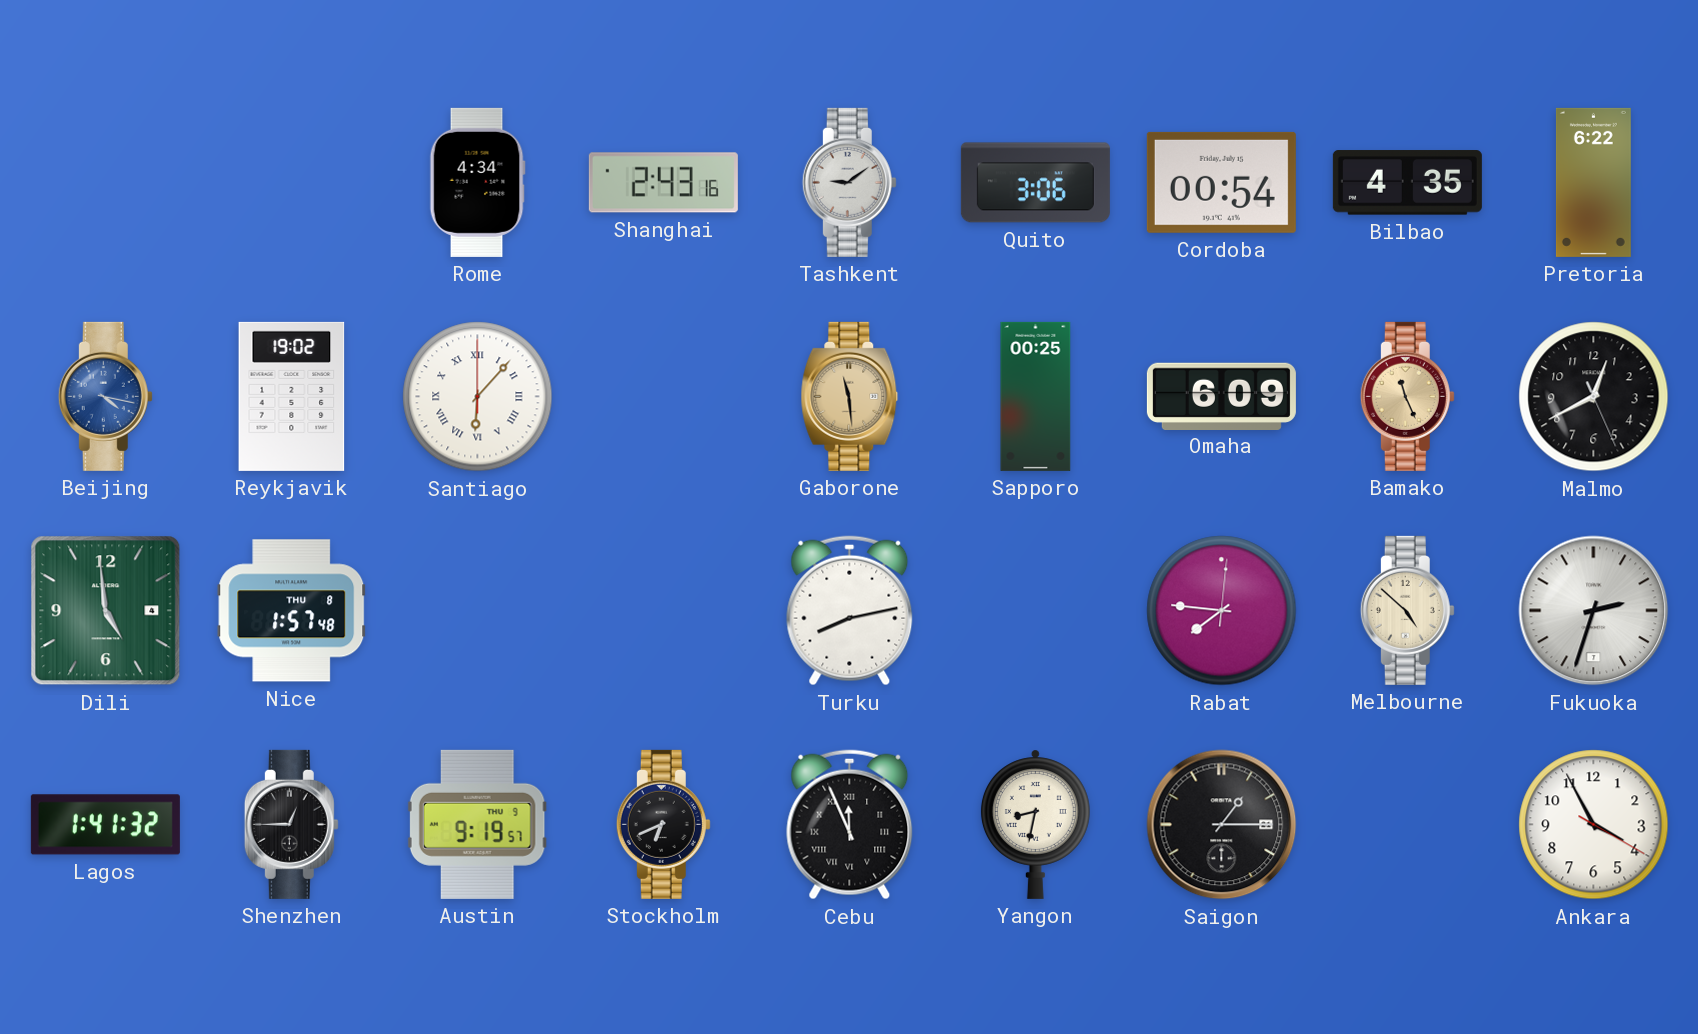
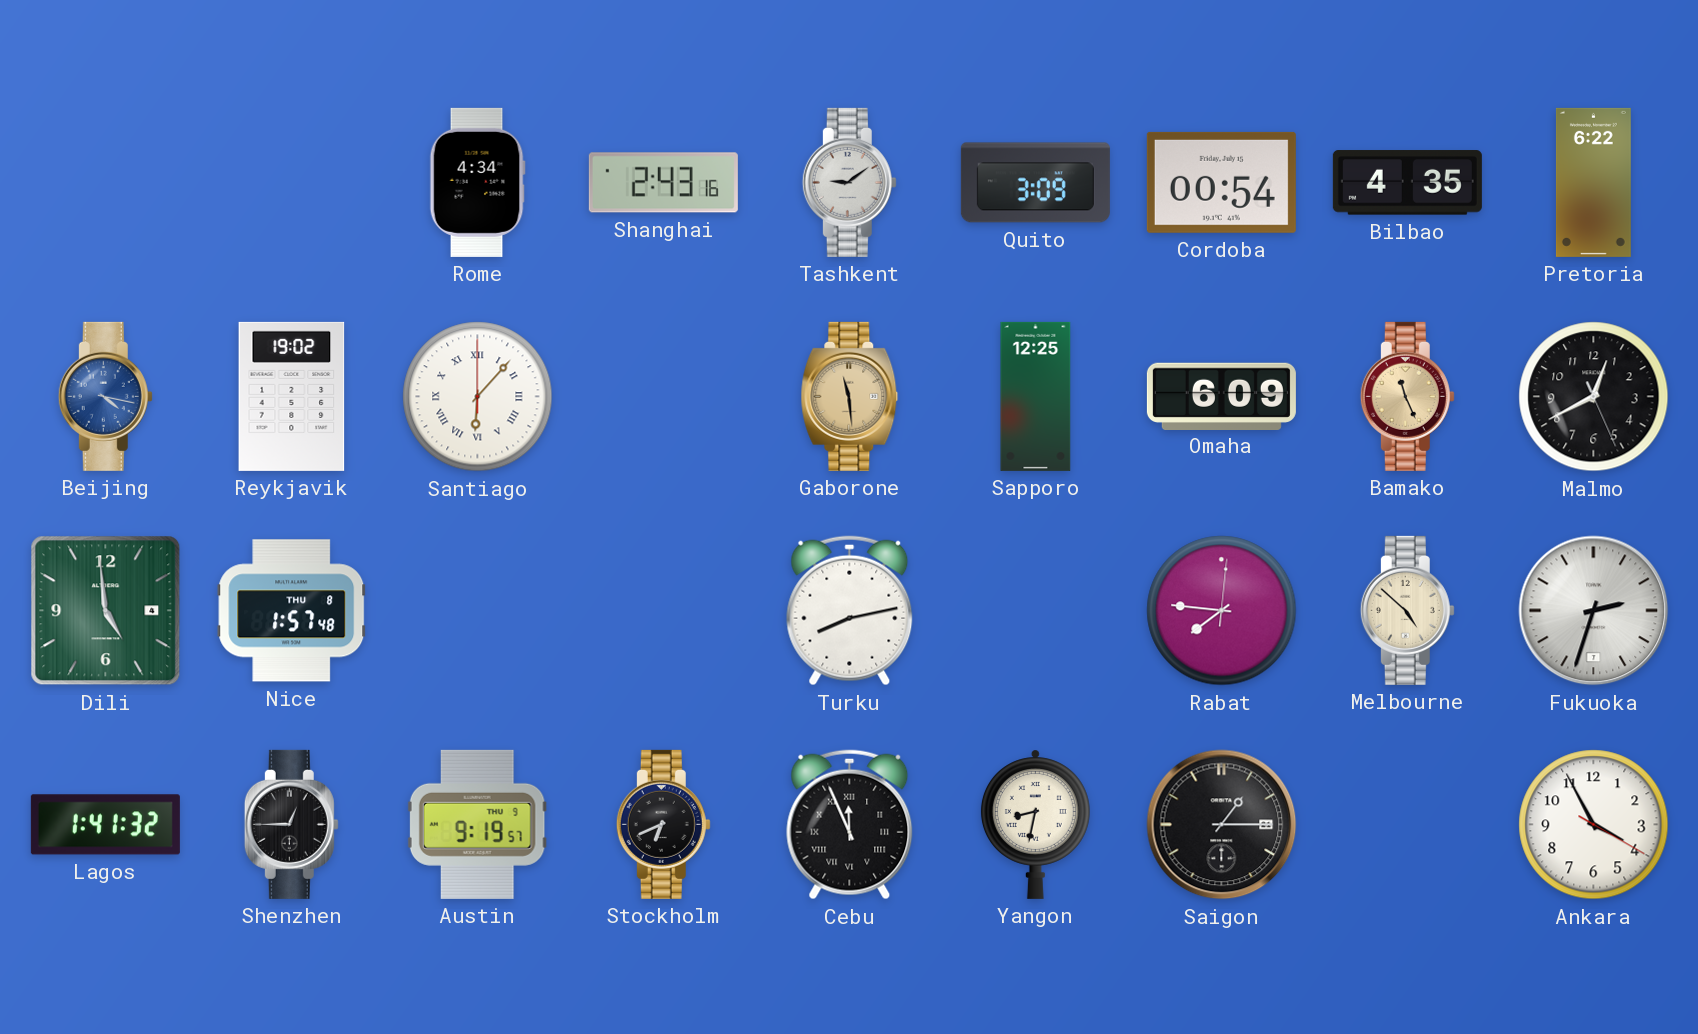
Quito: 3:06 -> 3:09
Sapporo: 00:25 -> 12:25
